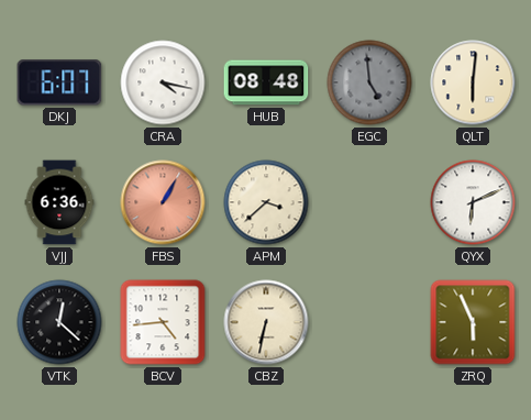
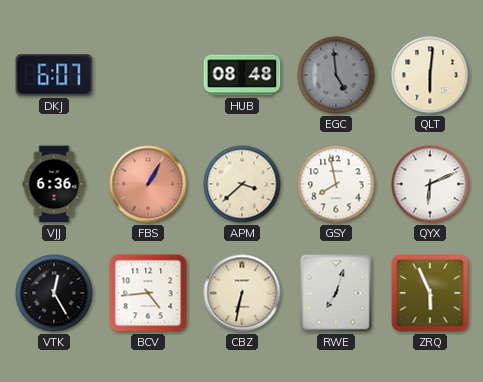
CRA: 4:17 -> none
GSY: none -> 7:58
VTK: 12:22 -> 12:25
RWE: none -> 7:03
